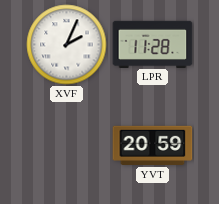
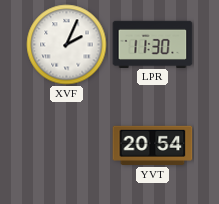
LPR: 11:28 -> 11:30
YVT: 20:59 -> 20:54
